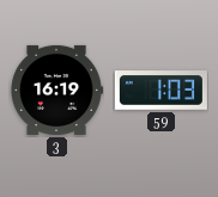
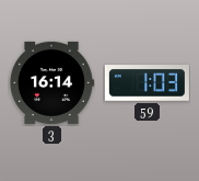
3: 16:19 -> 16:14
